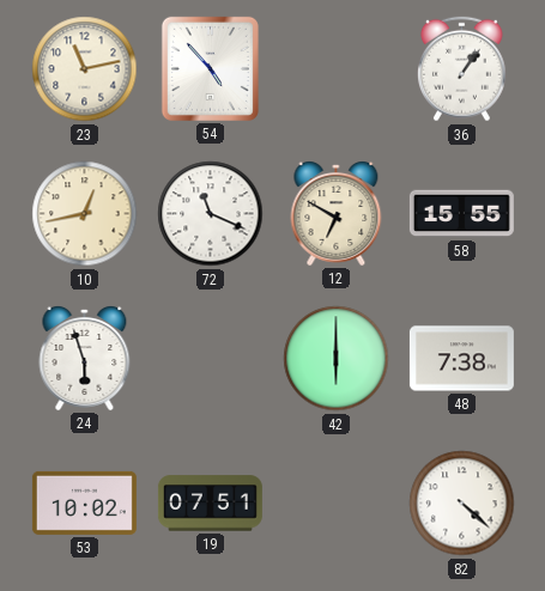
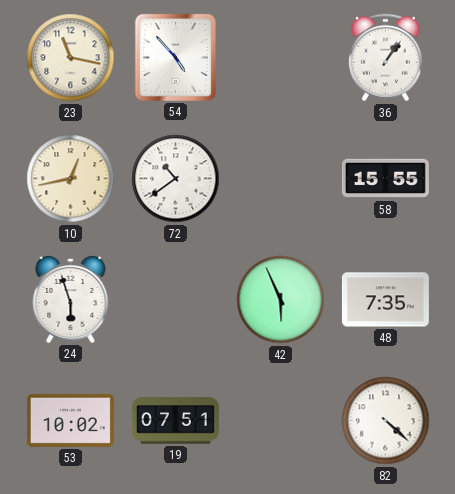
23: 11:13 -> 11:17
72: 11:19 -> 10:39
12: 6:50 -> none
42: 6:00 -> 5:56
48: 7:38 -> 7:35
